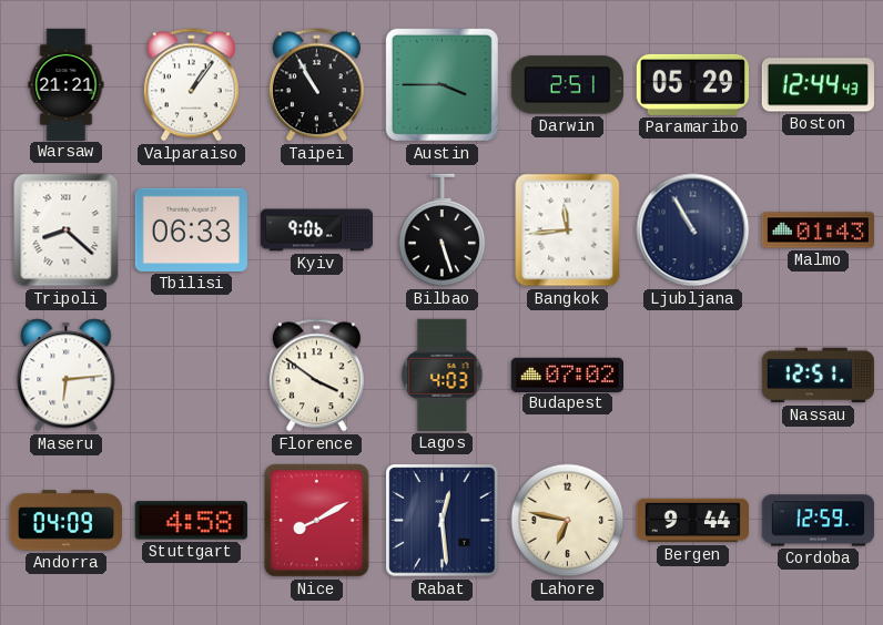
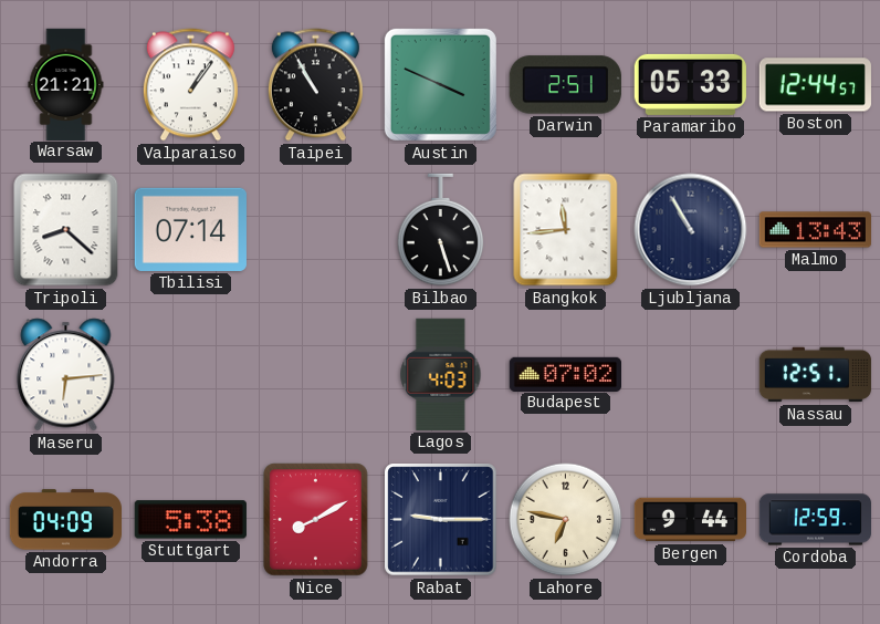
Austin: 3:45 -> 3:49
Paramaribo: 05:29 -> 05:33
Boston: 12:44:43 -> 12:44:57
Tbilisi: 06:33 -> 07:14
Kyiv: 9:06 -> none
Malmo: 01:43 -> 13:43
Florence: 3:51 -> none
Stuttgart: 4:58 -> 5:38
Rabat: 12:29 -> 9:15
